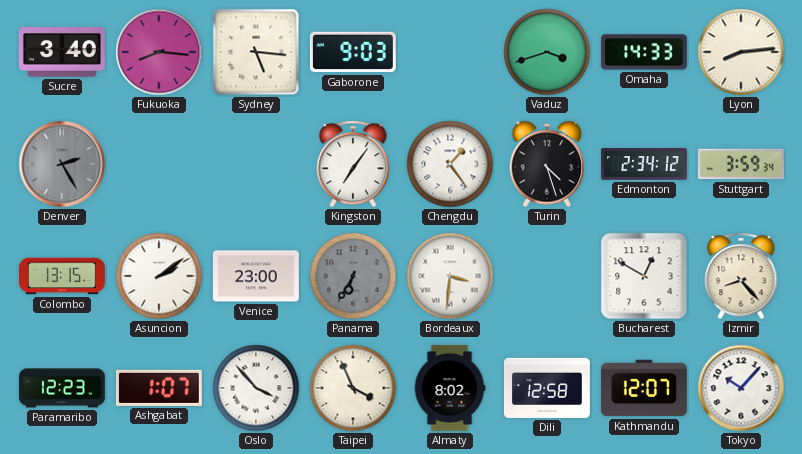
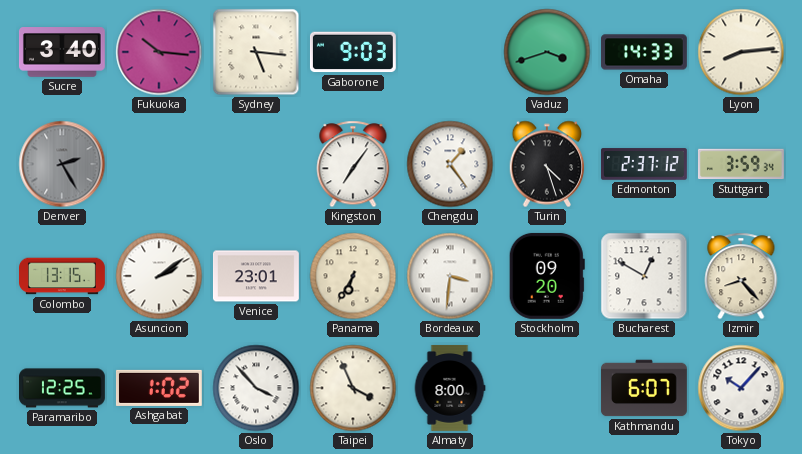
Fukuoka: 8:16 -> 10:16
Edmonton: 2:34 -> 2:37
Venice: 23:00 -> 23:01
Panama dial: grey -> cream
Stockholm: none -> 09:20
Paramaribo: 12:23 -> 12:25
Ashgabat: 1:07 -> 1:02
Almaty: 8:02 -> 8:00
Dili: 12:58 -> none
Kathmandu: 12:07 -> 6:07
